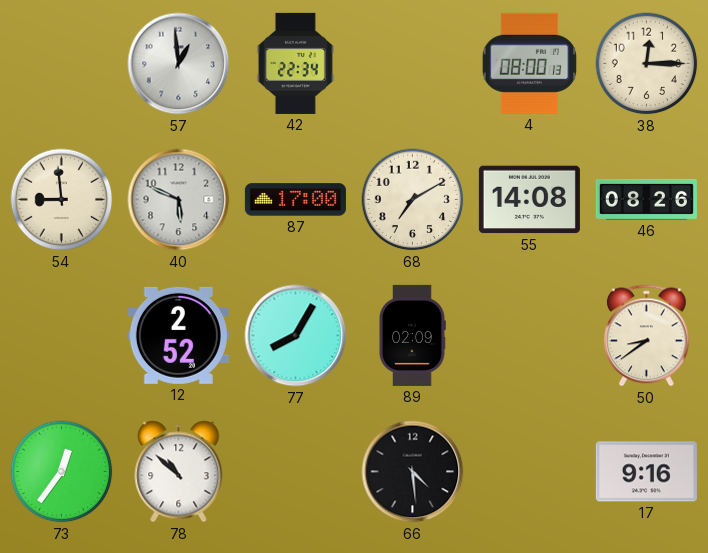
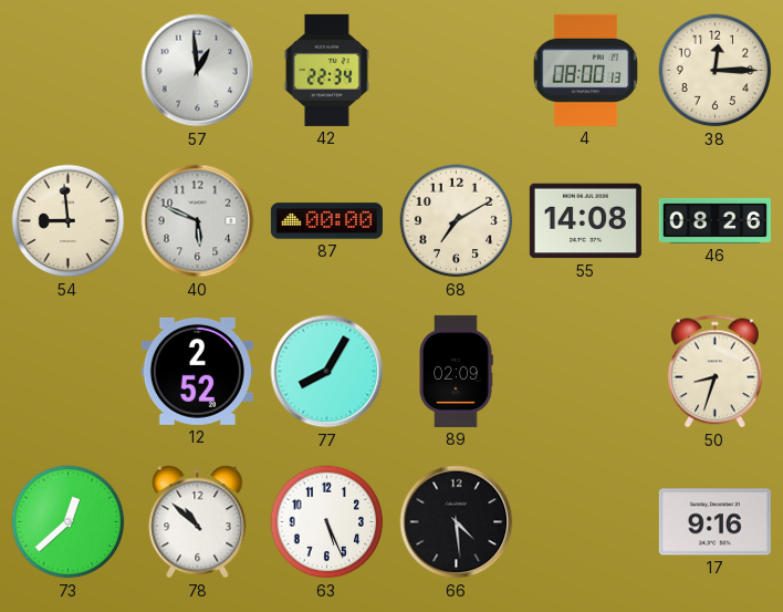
87: 17:00 -> 00:00
50: 8:39 -> 8:33
73: 12:36 -> 12:38
63: none -> 5:26
